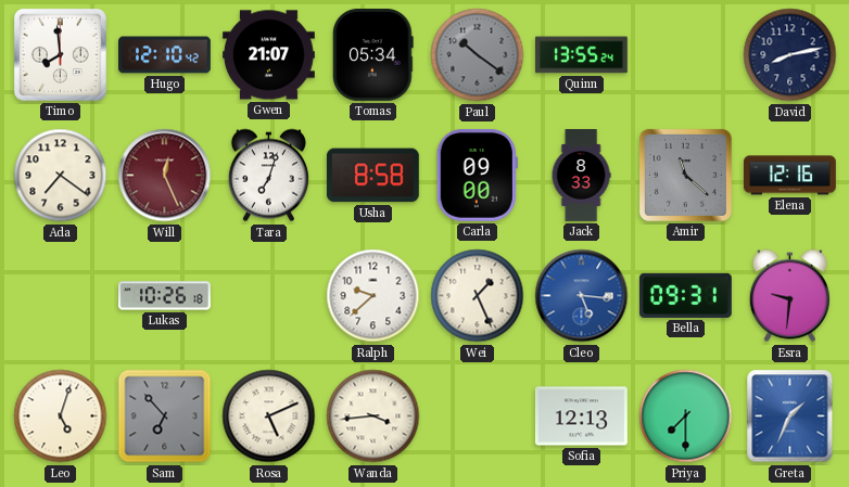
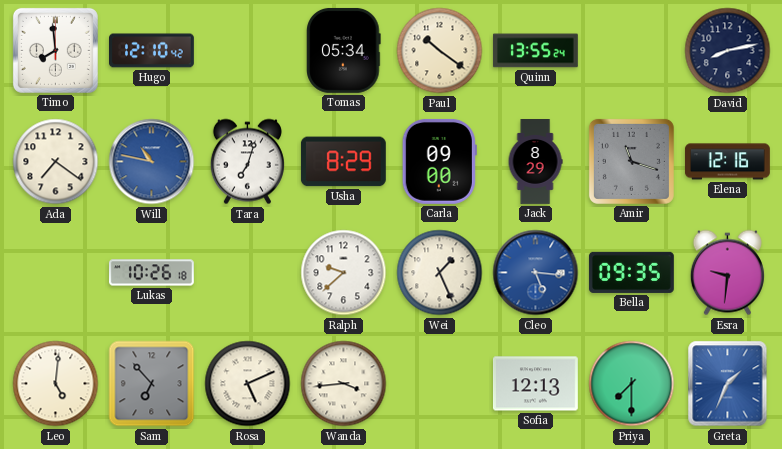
Gwen: 21:07 -> none
Paul dial: grey -> cream
Will: 12:26 -> 10:47
Will dial: burgundy -> blue
Usha: 8:58 -> 8:29
Jack: 8:33 -> 8:29
Amir: 11:22 -> 11:18
Bella: 09:31 -> 09:35
Leo: 5:03 -> 5:01
